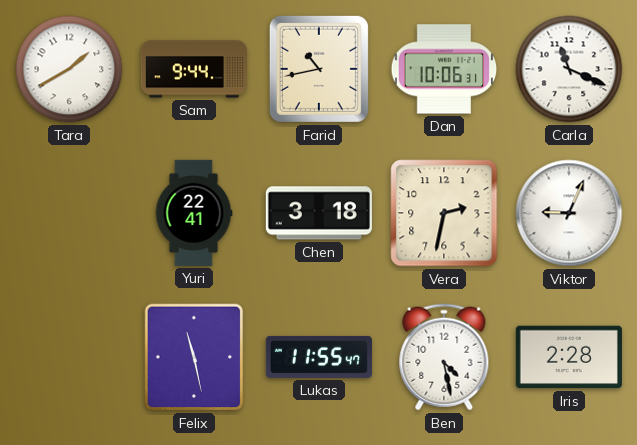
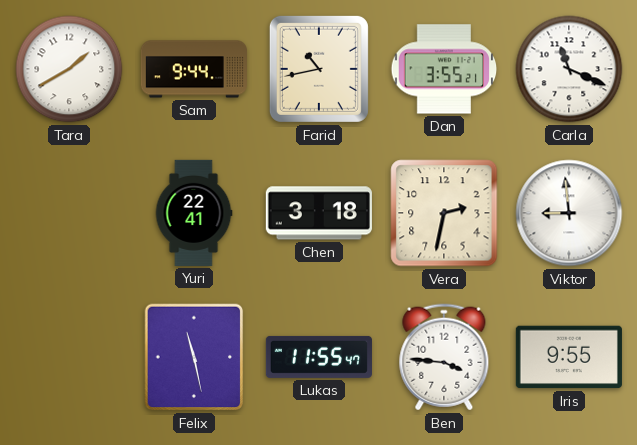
Dan: 10:06 -> 3:55
Viktor: 9:04 -> 8:59
Ben: 4:28 -> 3:46
Iris: 2:28 -> 9:55
